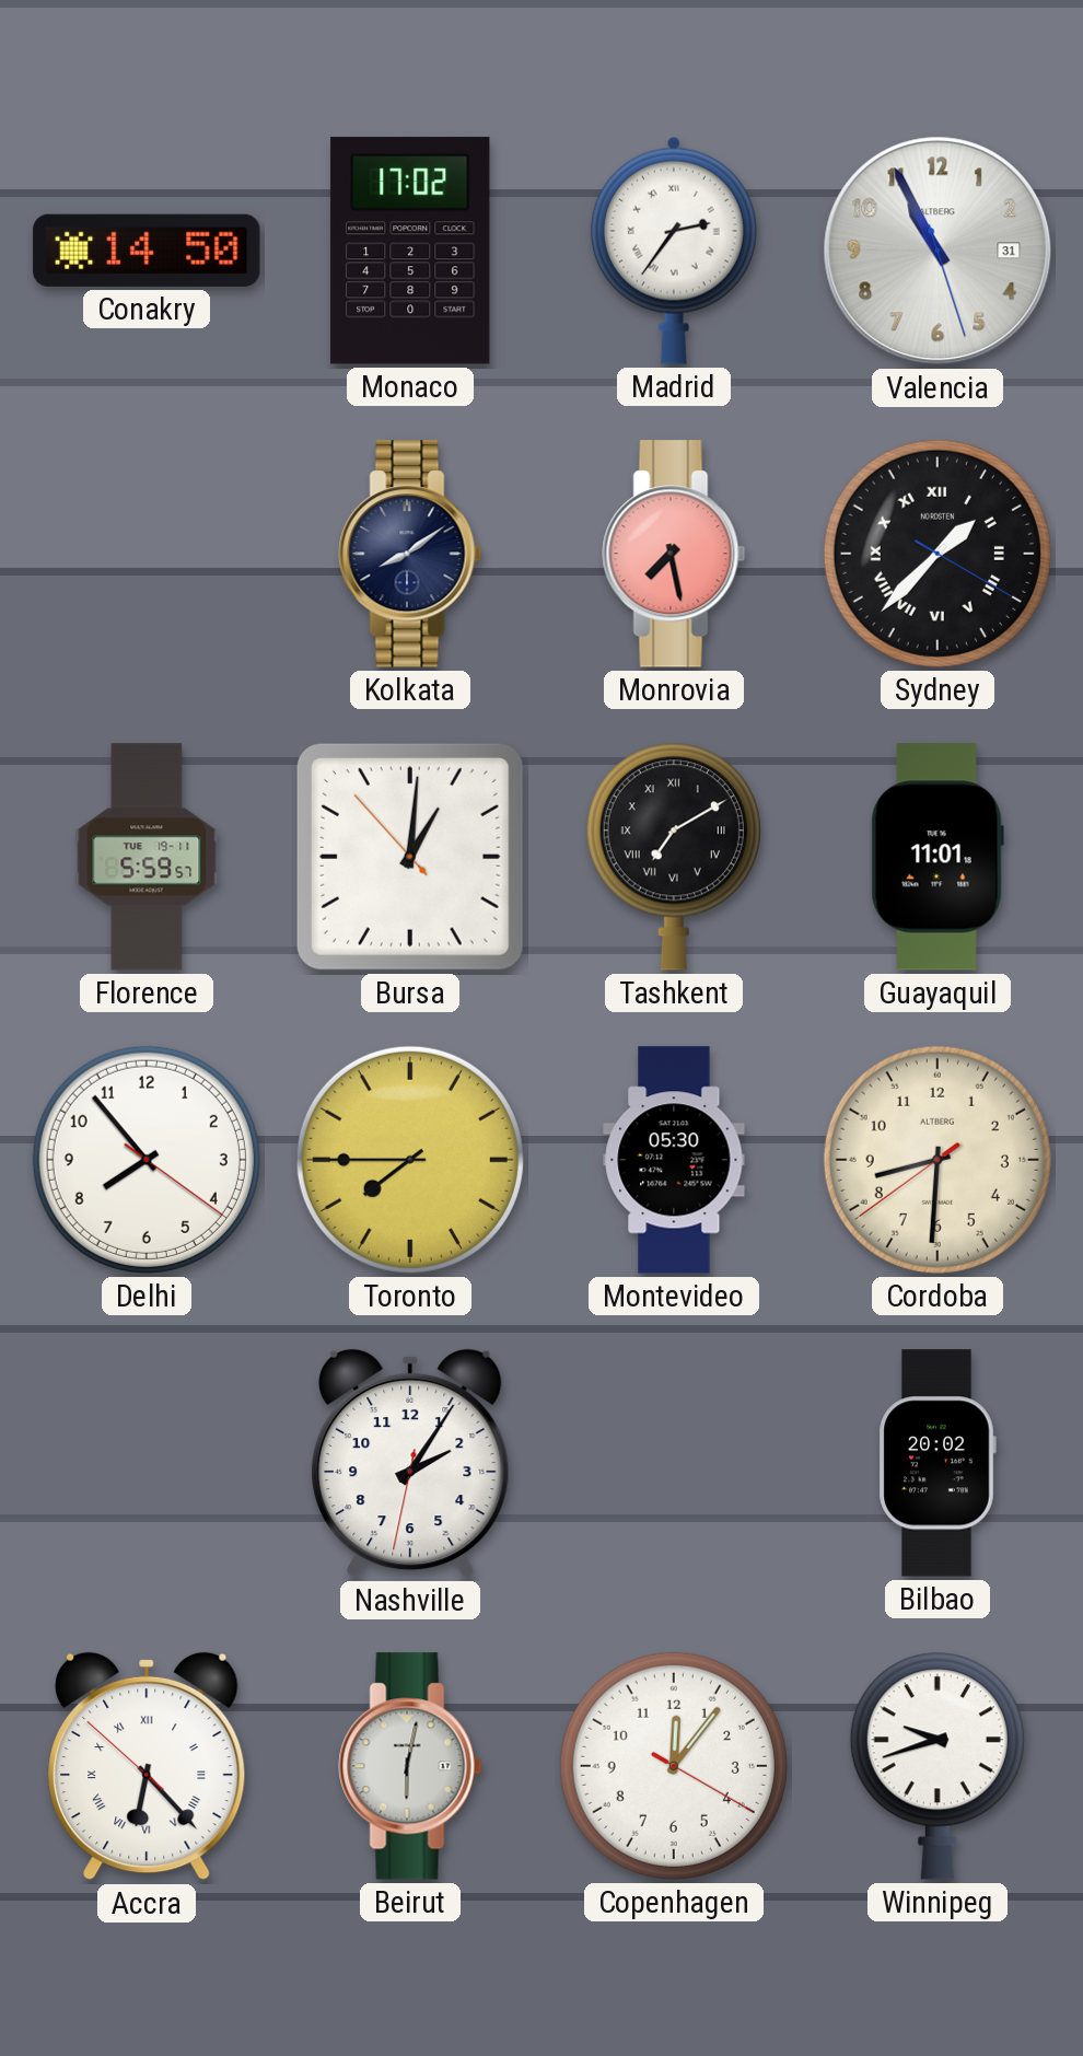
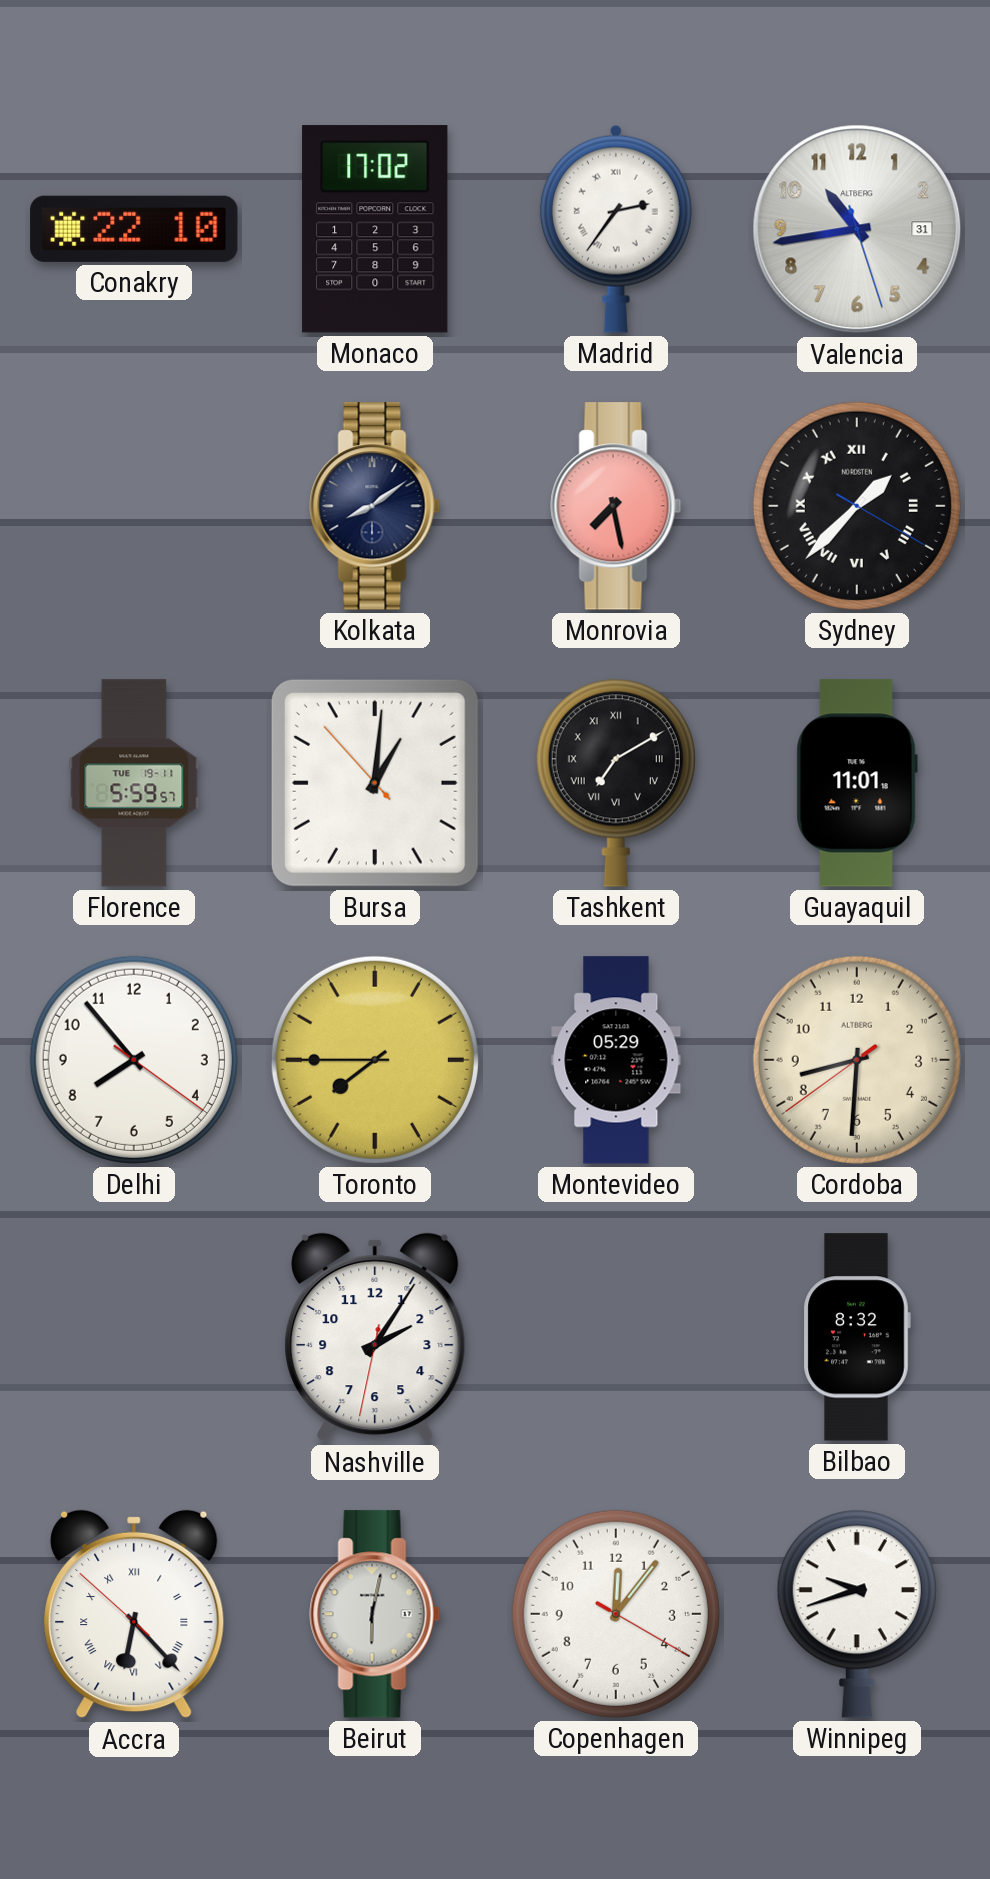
Conakry: 14:50 -> 22:10
Valencia: 10:55 -> 10:43
Montevideo: 05:30 -> 05:29
Bilbao: 20:02 -> 8:32
